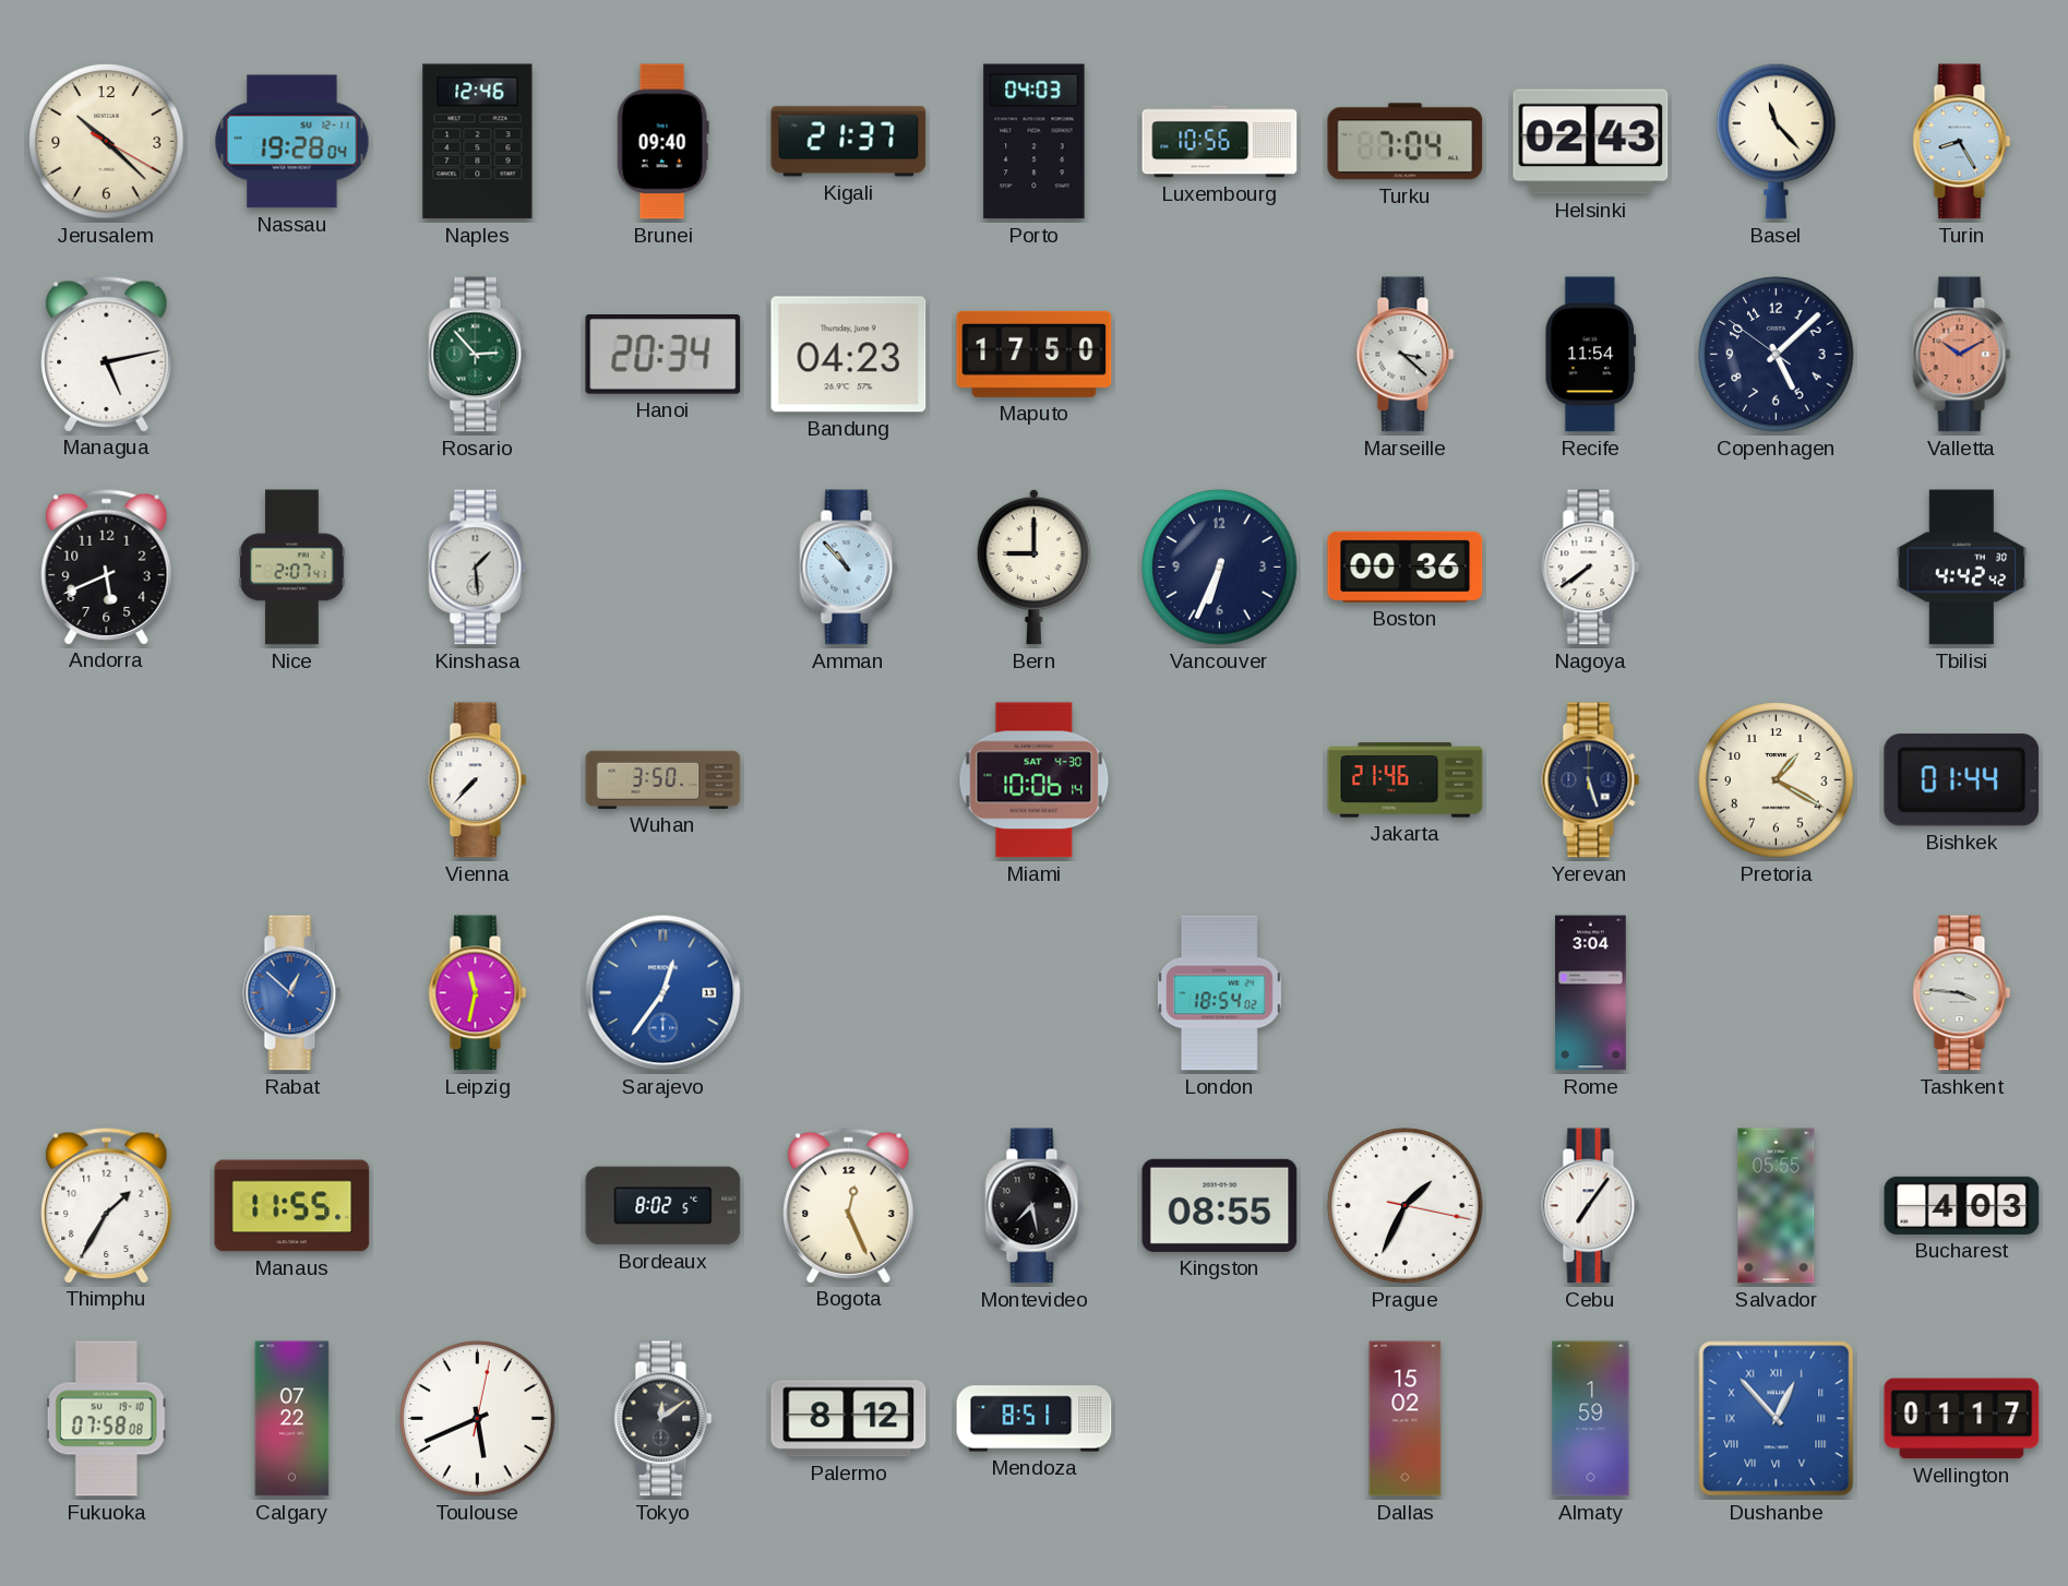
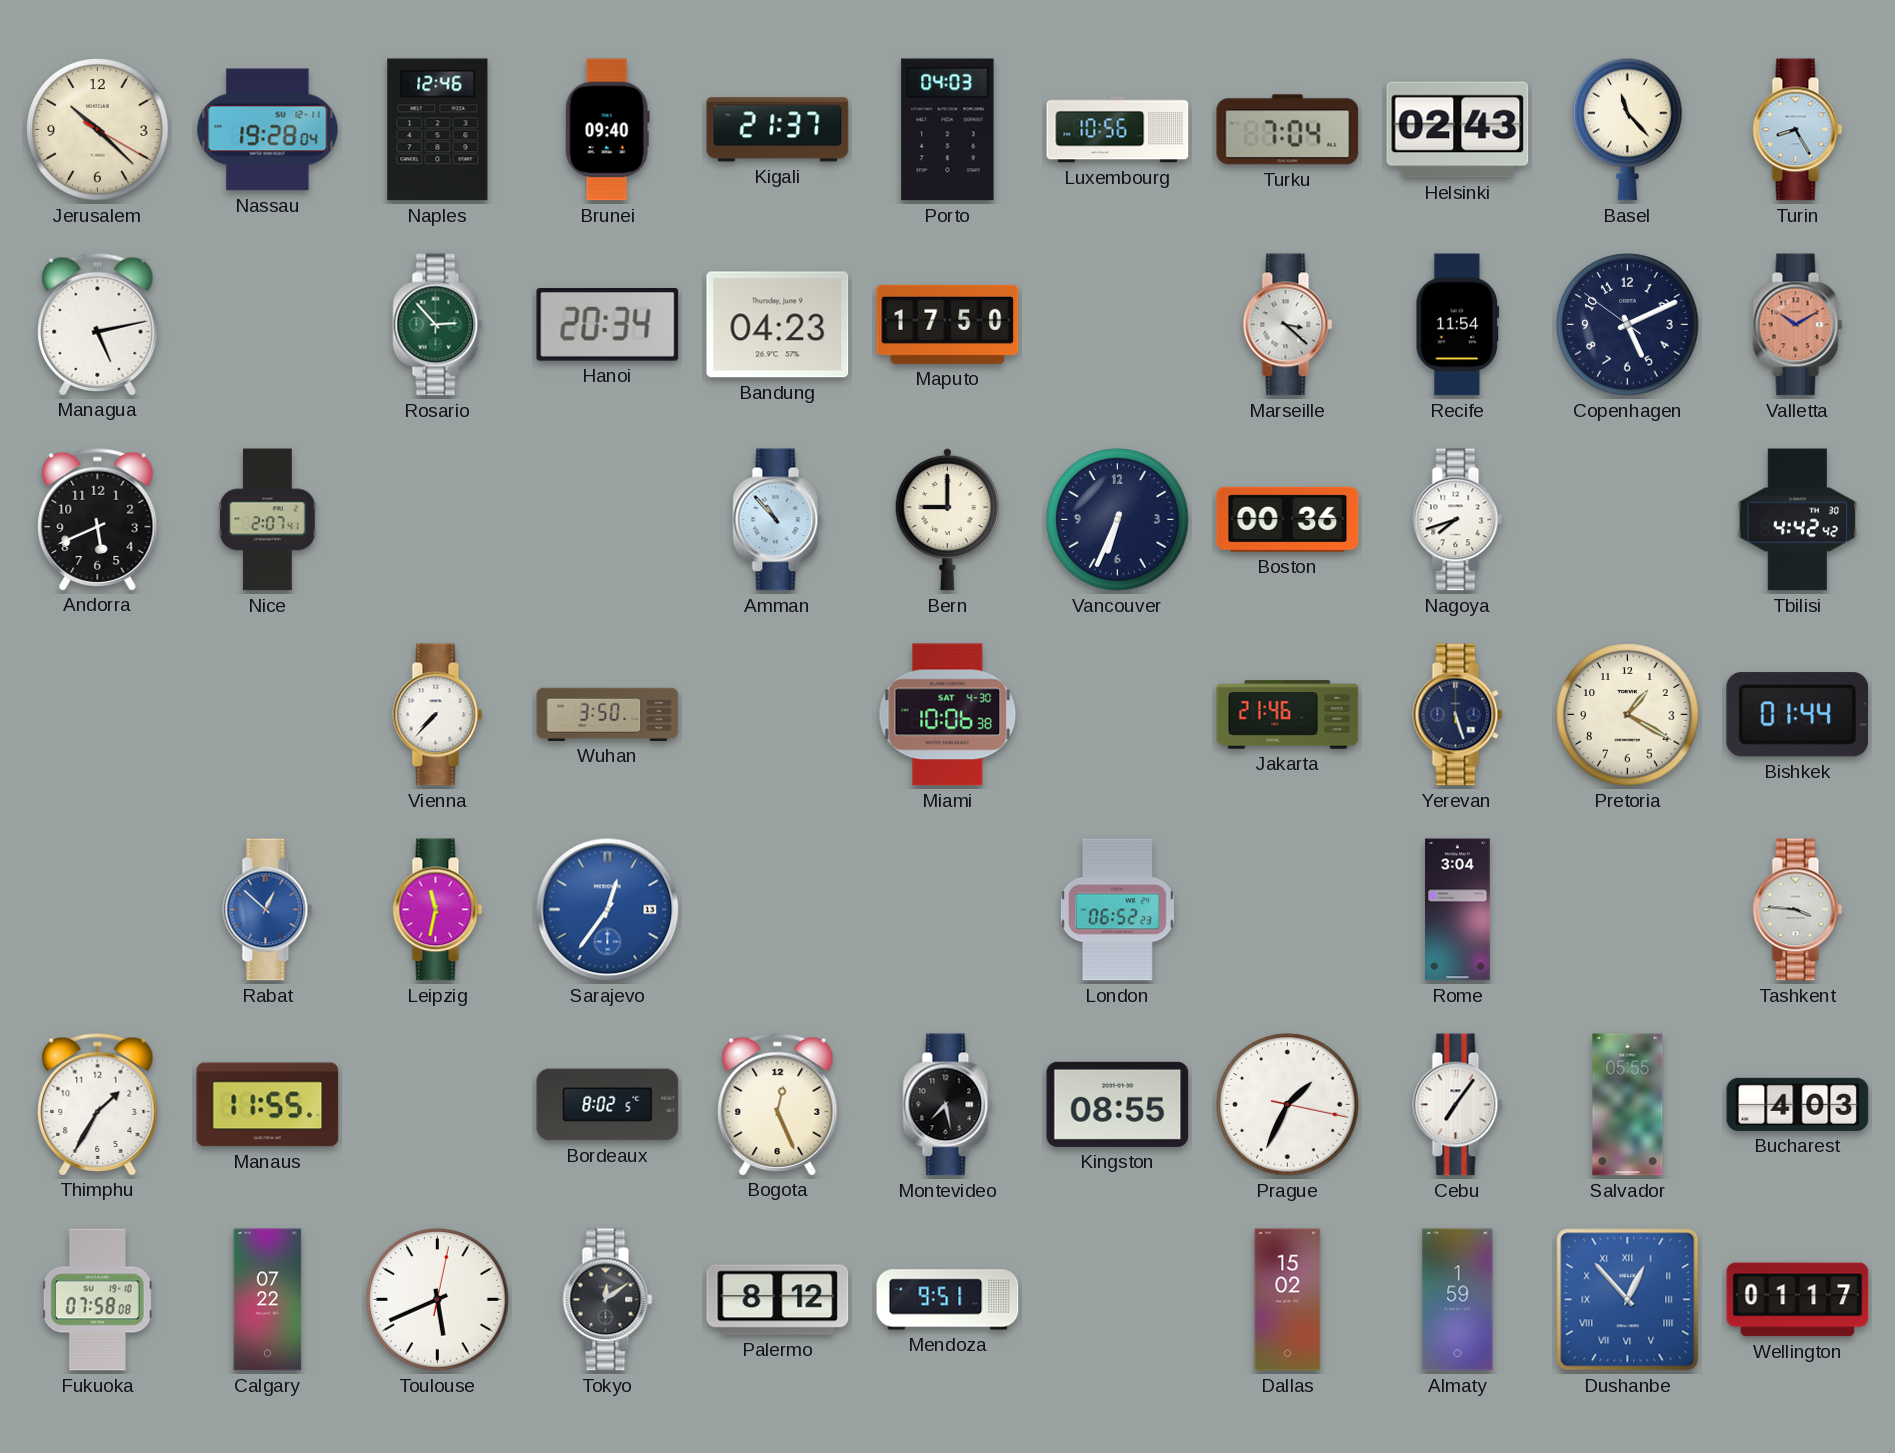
Copenhagen: 5:07 -> 5:10
Kinshasa: 1:29 -> none
Nagoya: 7:39 -> 7:42
Miami: 10:06:14 -> 10:06:38
London: 18:54 -> 06:52
Mendoza: 8:51 -> 9:51
